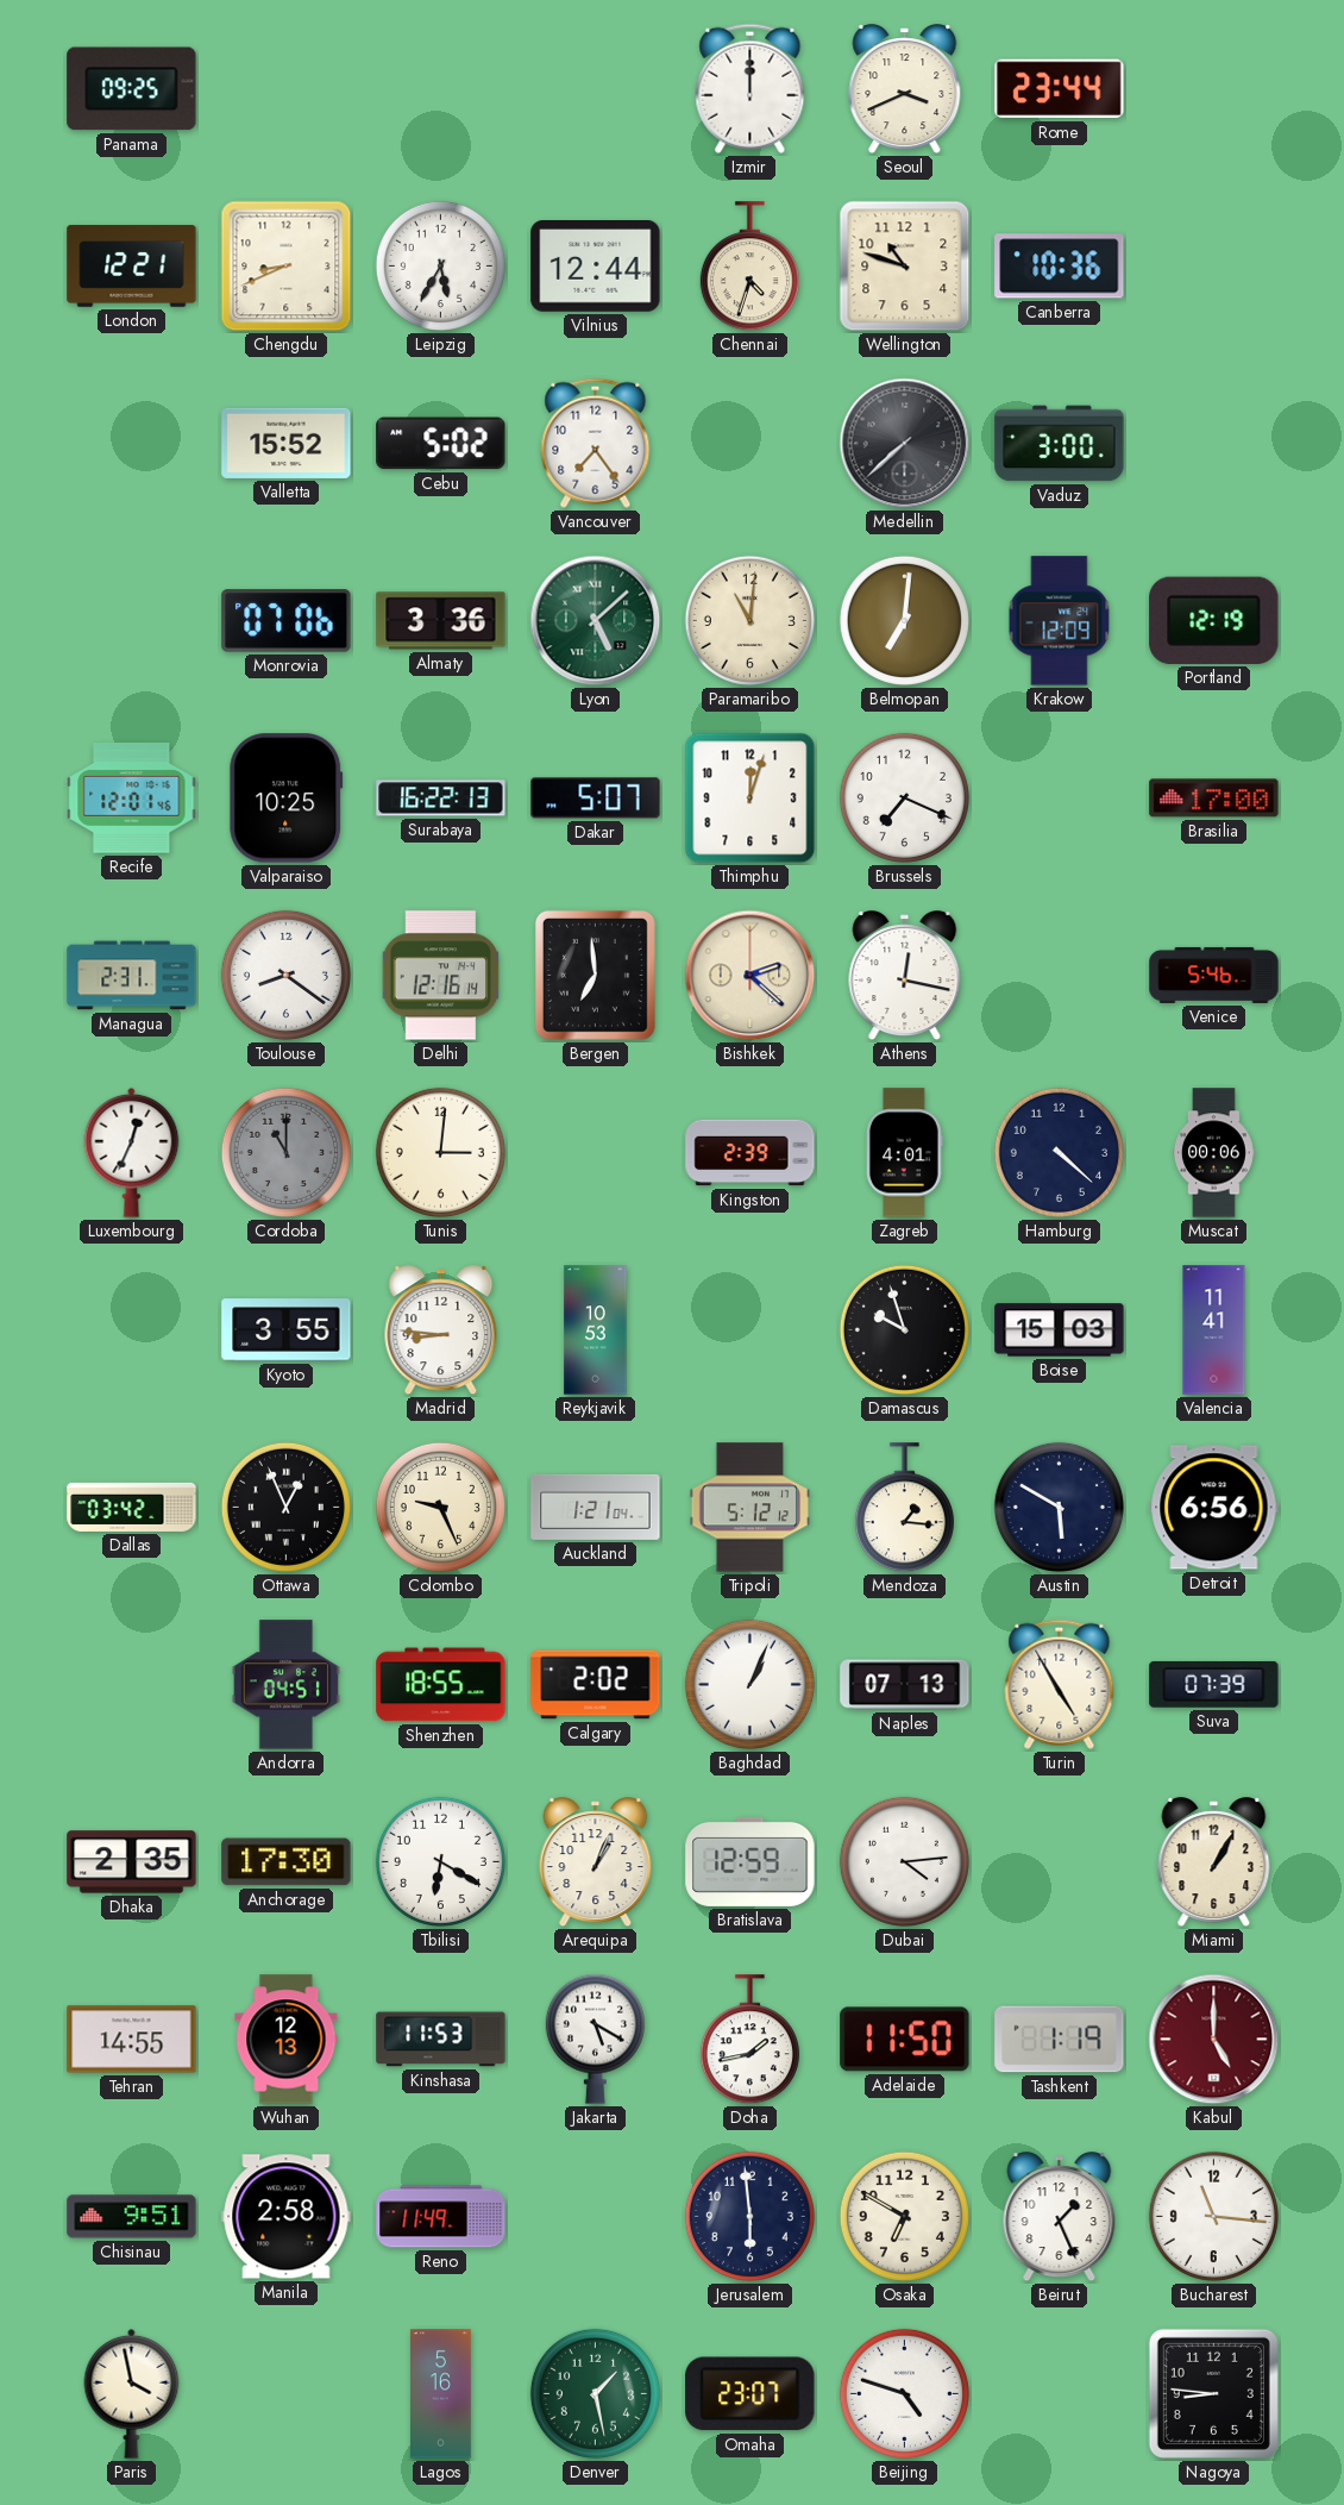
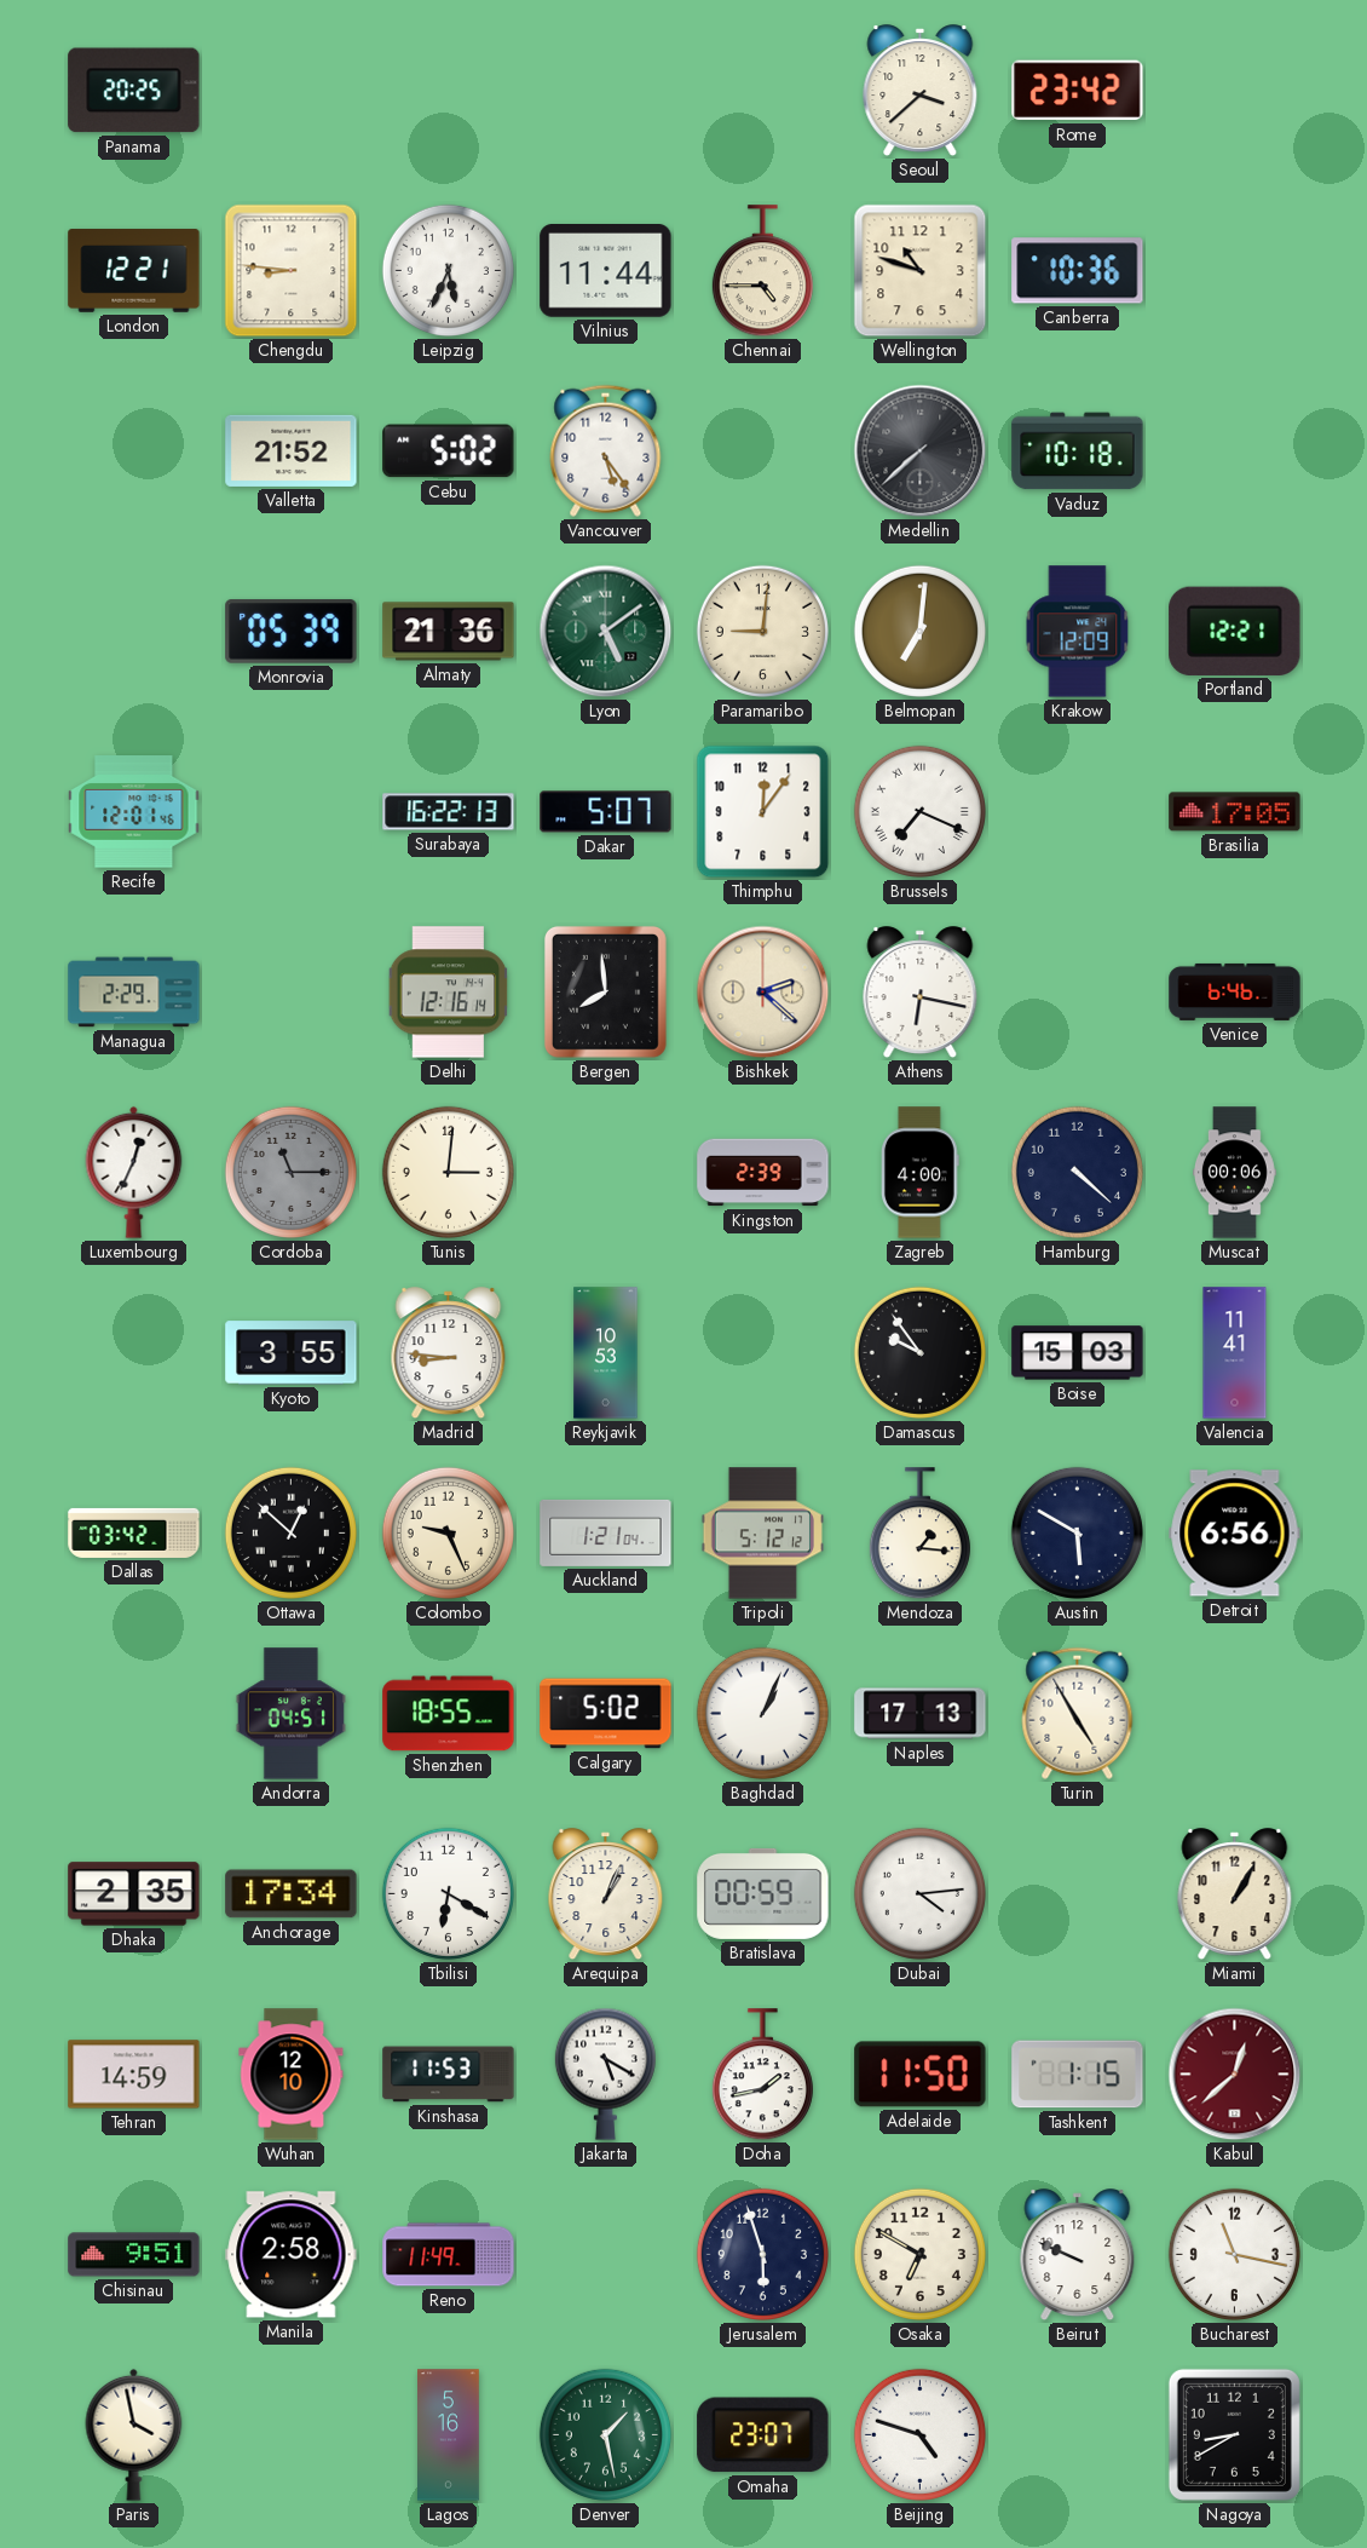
Panama: 09:25 -> 20:25
Izmir: 12:00 -> none
Seoul: 3:41 -> 3:38
Rome: 23:44 -> 23:42
Chengdu: 8:41 -> 8:46
Leipzig: 5:35 -> 5:34
Vilnius: 12:44 -> 11:44
Chennai: 4:33 -> 4:45
Valletta: 15:52 -> 21:52
Vancouver: 7:24 -> 5:24
Vaduz: 3:00 -> 10:18
Monrovia: 07:06 -> 05:39
Almaty: 3:36 -> 21:36
Lyon: 5:08 -> 5:09
Paramaribo: 11:01 -> 9:01
Portland: 12:19 -> 12:21
Valparaiso: 10:25 -> none
Thimphu: 12:03 -> 12:06
Brussels numerals: Arabic -> Roman
Brasilia: 17:00 -> 17:05
Managua: 2:31 -> 2:29
Toulouse: 8:21 -> none
Bergen: 6:59 -> 7:59
Athens: 12:17 -> 6:17
Venice: 5:46 -> 6:46
Cordoba: 11:00 -> 11:15
Zagreb: 4:01 -> 4:00
Damascus: 9:57 -> 9:54
Ottawa: 12:56 -> 12:52
Calgary: 2:02 -> 5:02
Naples: 07:13 -> 17:13
Suva: 07:39 -> none
Anchorage: 17:30 -> 17:34
Bratislava: 12:59 -> 00:59
Tehran: 14:55 -> 14:59
Wuhan: 12:13 -> 12:10
Tashkent: 1:19 -> 1:15
Kabul: 5:00 -> 12:38
Jerusalem: 5:59 -> 5:57
Beirut: 1:26 -> 9:49
Bucharest: 11:16 -> 11:17
Nagoya: 8:46 -> 8:40
